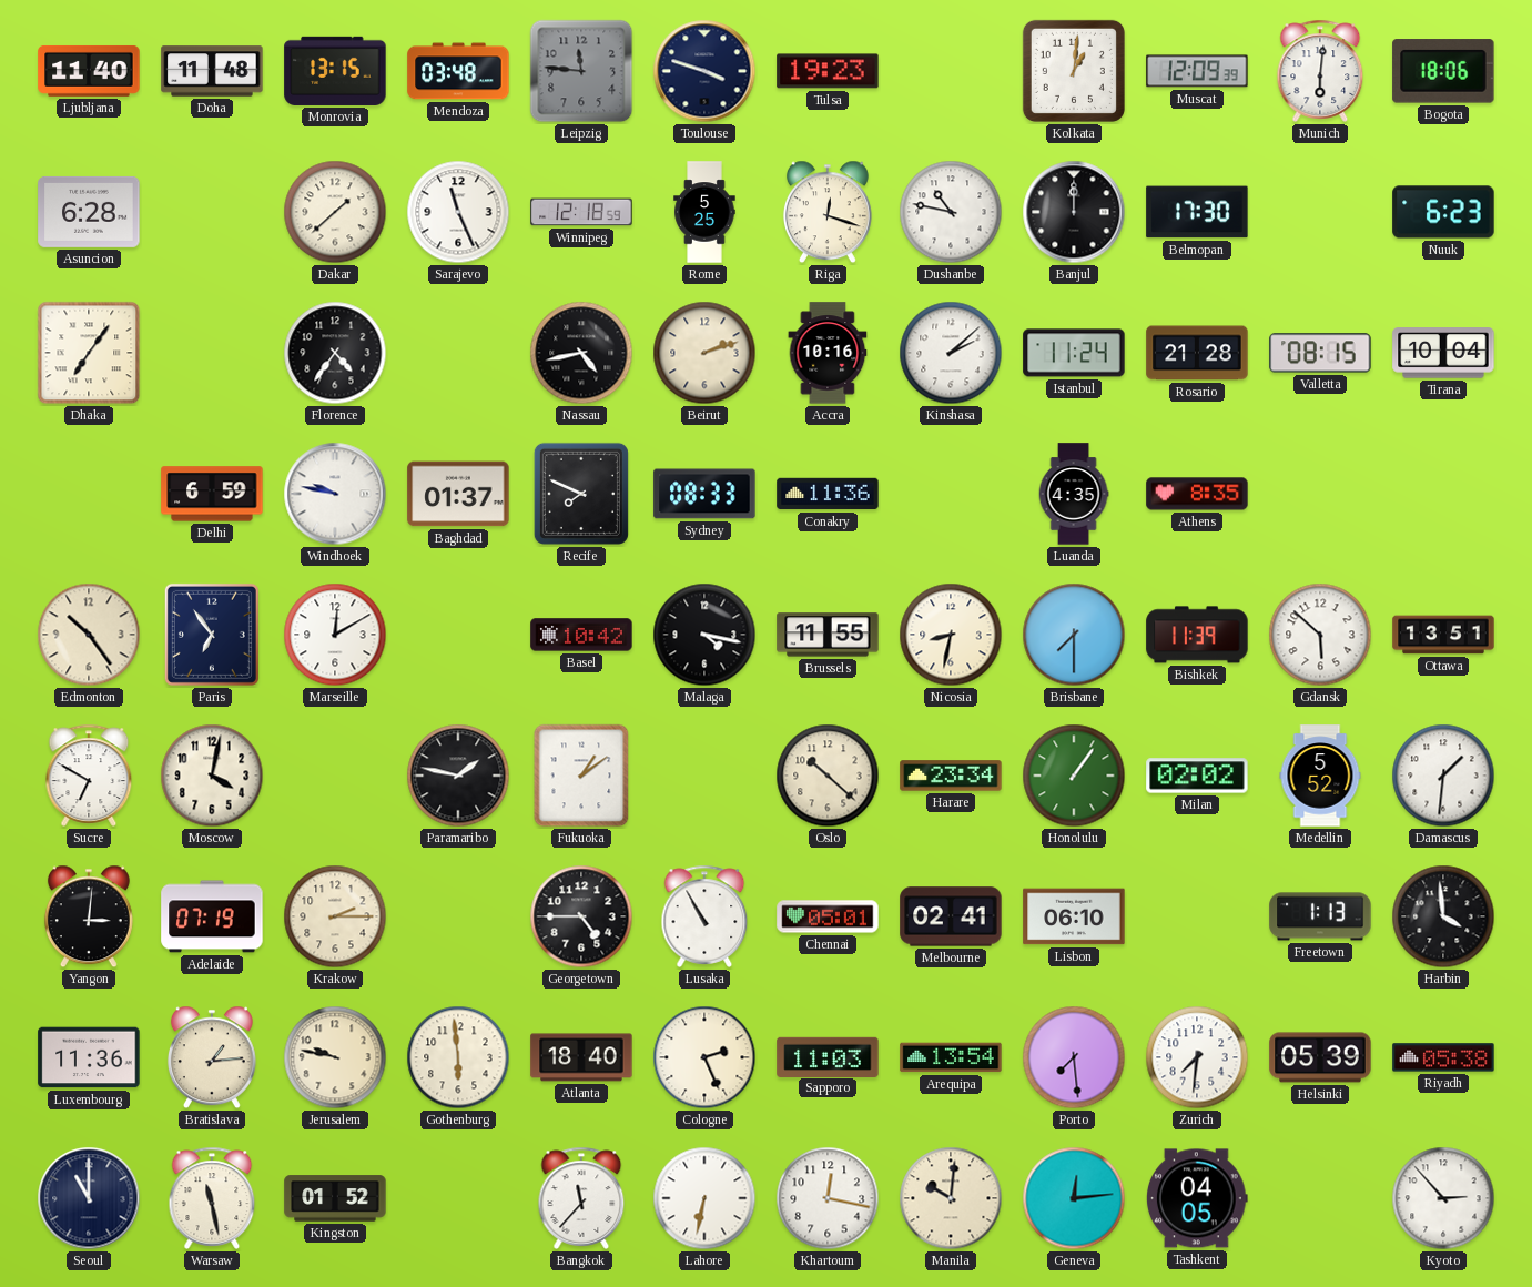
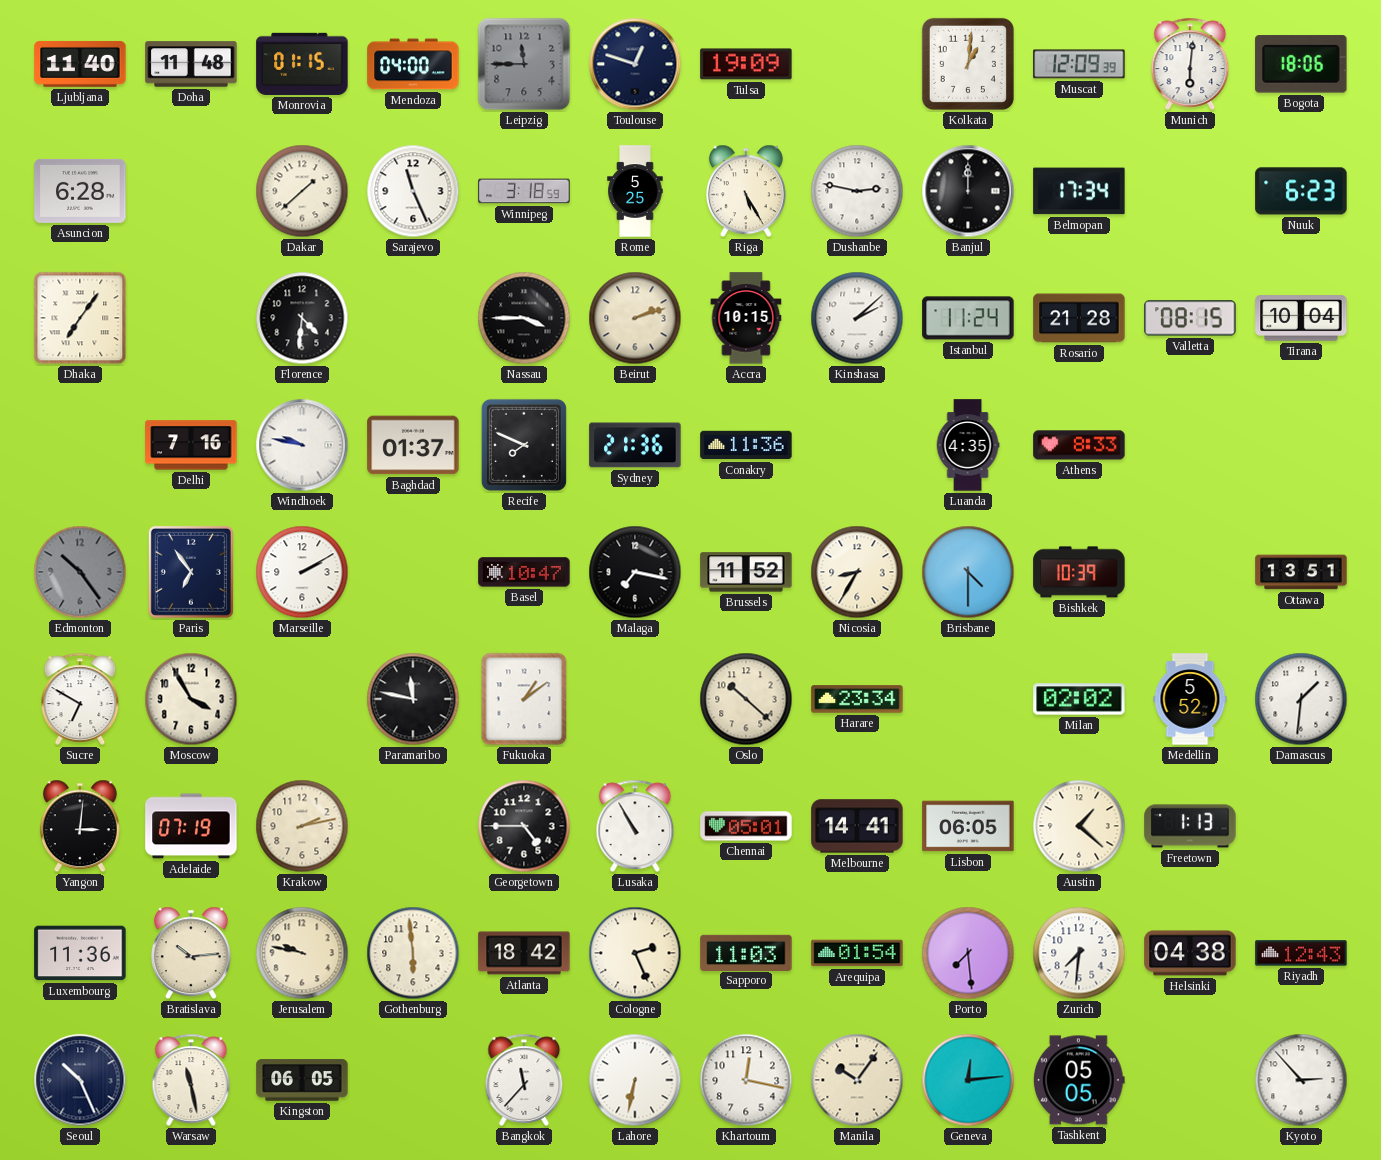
Monrovia: 13:15 -> 01:15
Mendoza: 03:48 -> 04:00
Leipzig: 11:46 -> 11:45
Toulouse: 3:48 -> 12:48
Tulsa: 19:23 -> 19:09
Winnipeg: 12:18 -> 3:18
Riga: 12:18 -> 5:25
Dushanbe: 10:47 -> 2:47
Belmopan: 17:30 -> 17:34
Florence: 4:36 -> 4:31
Nassau: 4:43 -> 3:45
Accra: 10:16 -> 10:15
Delhi: 6:59 -> 7:16
Sydney: 08:33 -> 21:36
Athens: 8:35 -> 8:33
Edmonton dial: cream -> grey
Marseille: 12:10 -> 2:10
Basel: 10:42 -> 10:47
Malaga: 4:17 -> 7:17
Brussels: 11:55 -> 11:52
Nicosia: 8:32 -> 8:35
Brisbane: 7:30 -> 4:30
Bishkek: 11:39 -> 10:39
Gdansk: 5:52 -> none
Moscow: 4:02 -> 3:55
Paramaribo: 1:47 -> 11:47
Honolulu: 1:06 -> none
Krakow: 2:15 -> 2:13
Melbourne: 02:41 -> 14:41
Lisbon: 06:10 -> 06:05
Austin: none -> 1:22
Harbin: 3:59 -> none
Bratislava: 1:14 -> 10:14
Atlanta: 18:40 -> 18:42
Arequipa: 13:54 -> 01:54
Helsinki: 05:39 -> 04:38
Riyadh: 05:38 -> 12:43
Seoul: 11:00 -> 10:26
Kingston: 01:52 -> 06:05
Manila: 10:01 -> 10:06
Tashkent: 04:05 -> 05:05
